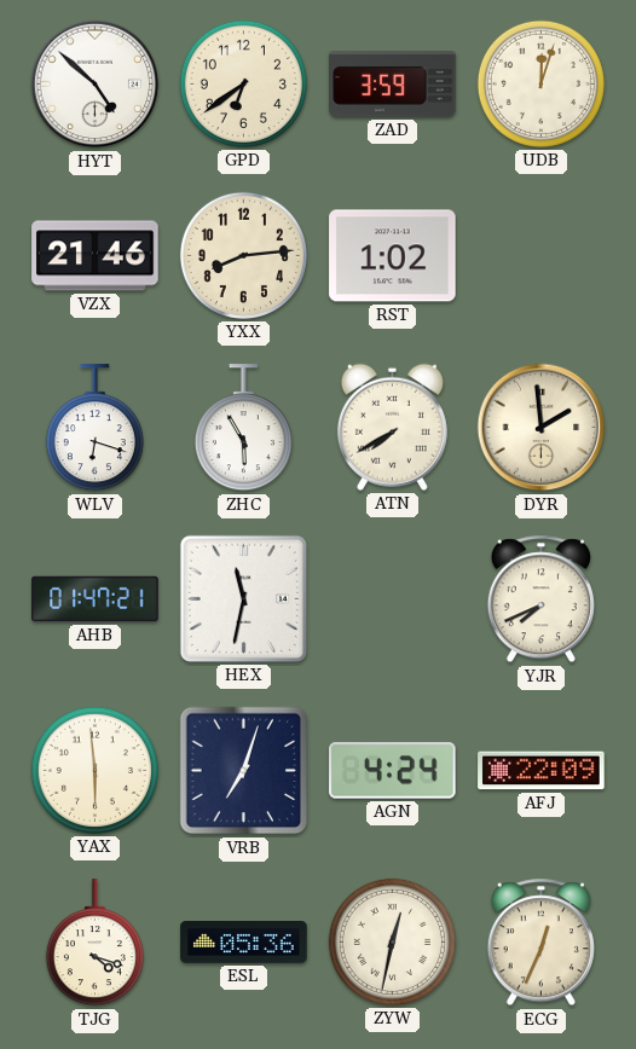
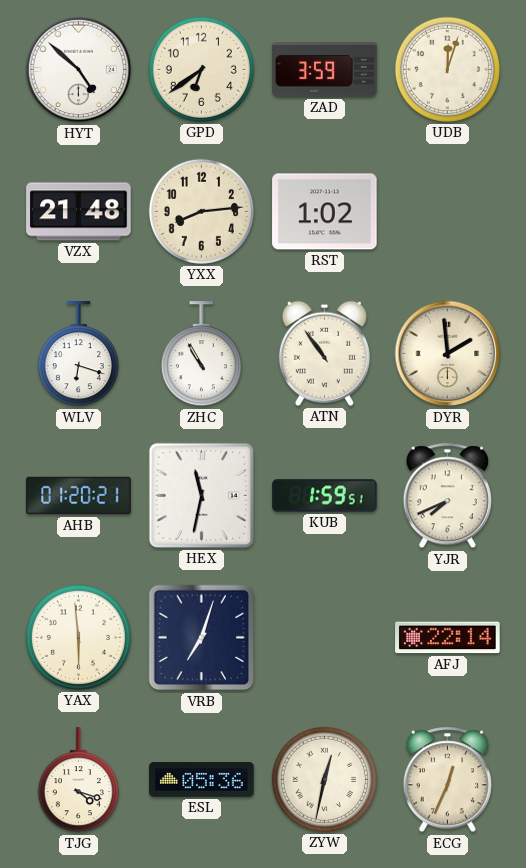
VZX: 21:46 -> 21:48
ZHC: 5:55 -> 10:55
ATN: 7:40 -> 10:54
AHB: 01:47 -> 01:20
KUB: none -> 1:59
AGN: 4:24 -> none
AFJ: 22:09 -> 22:14
